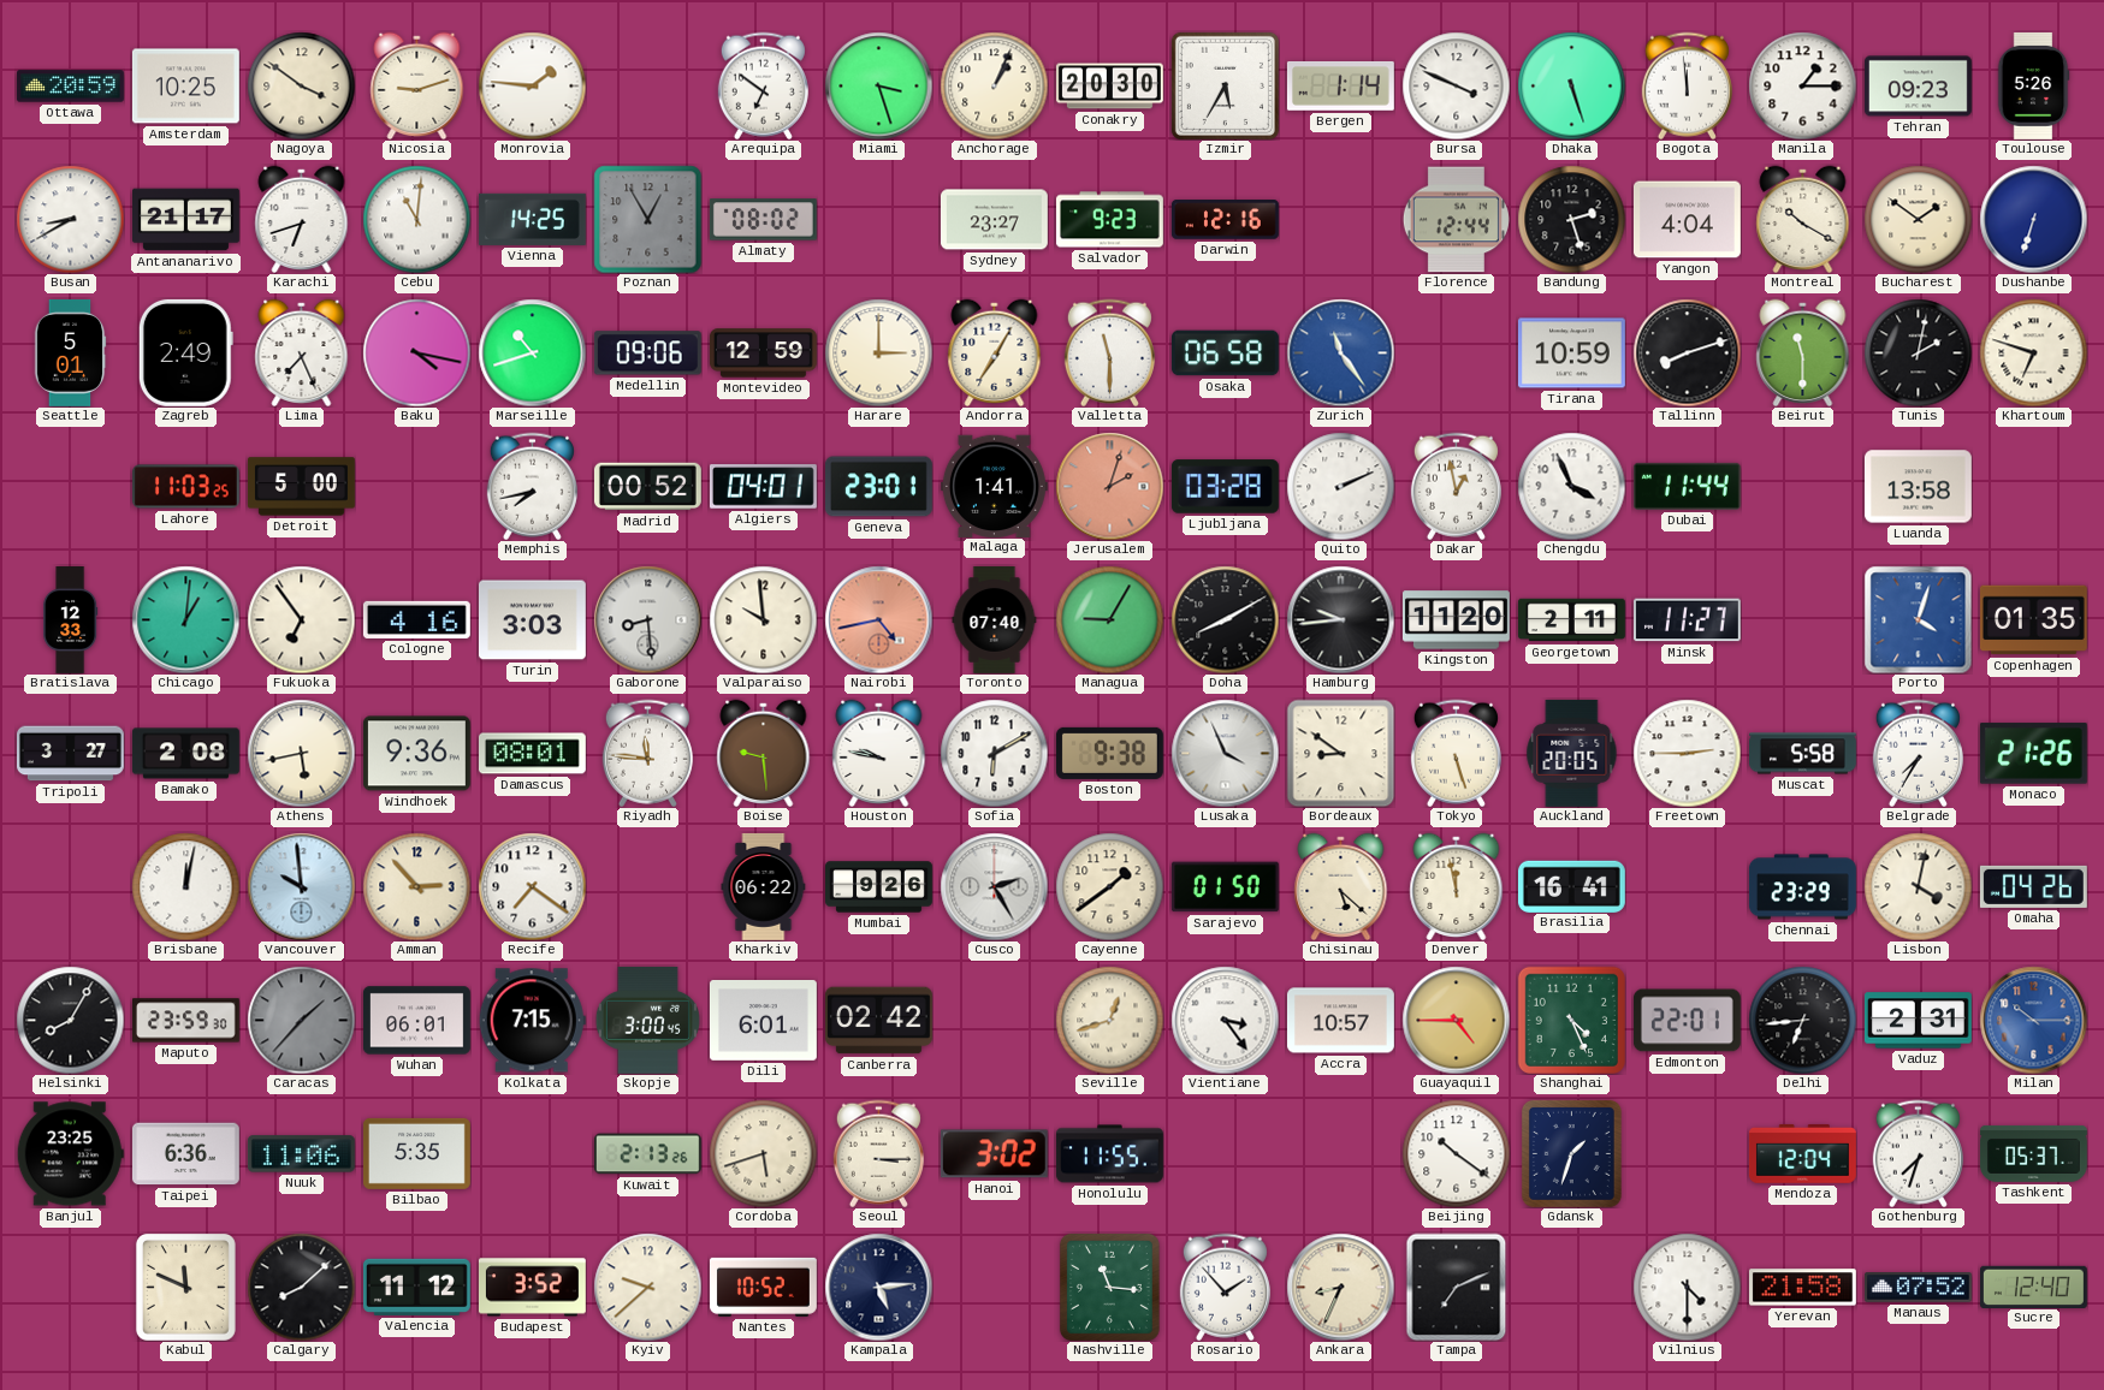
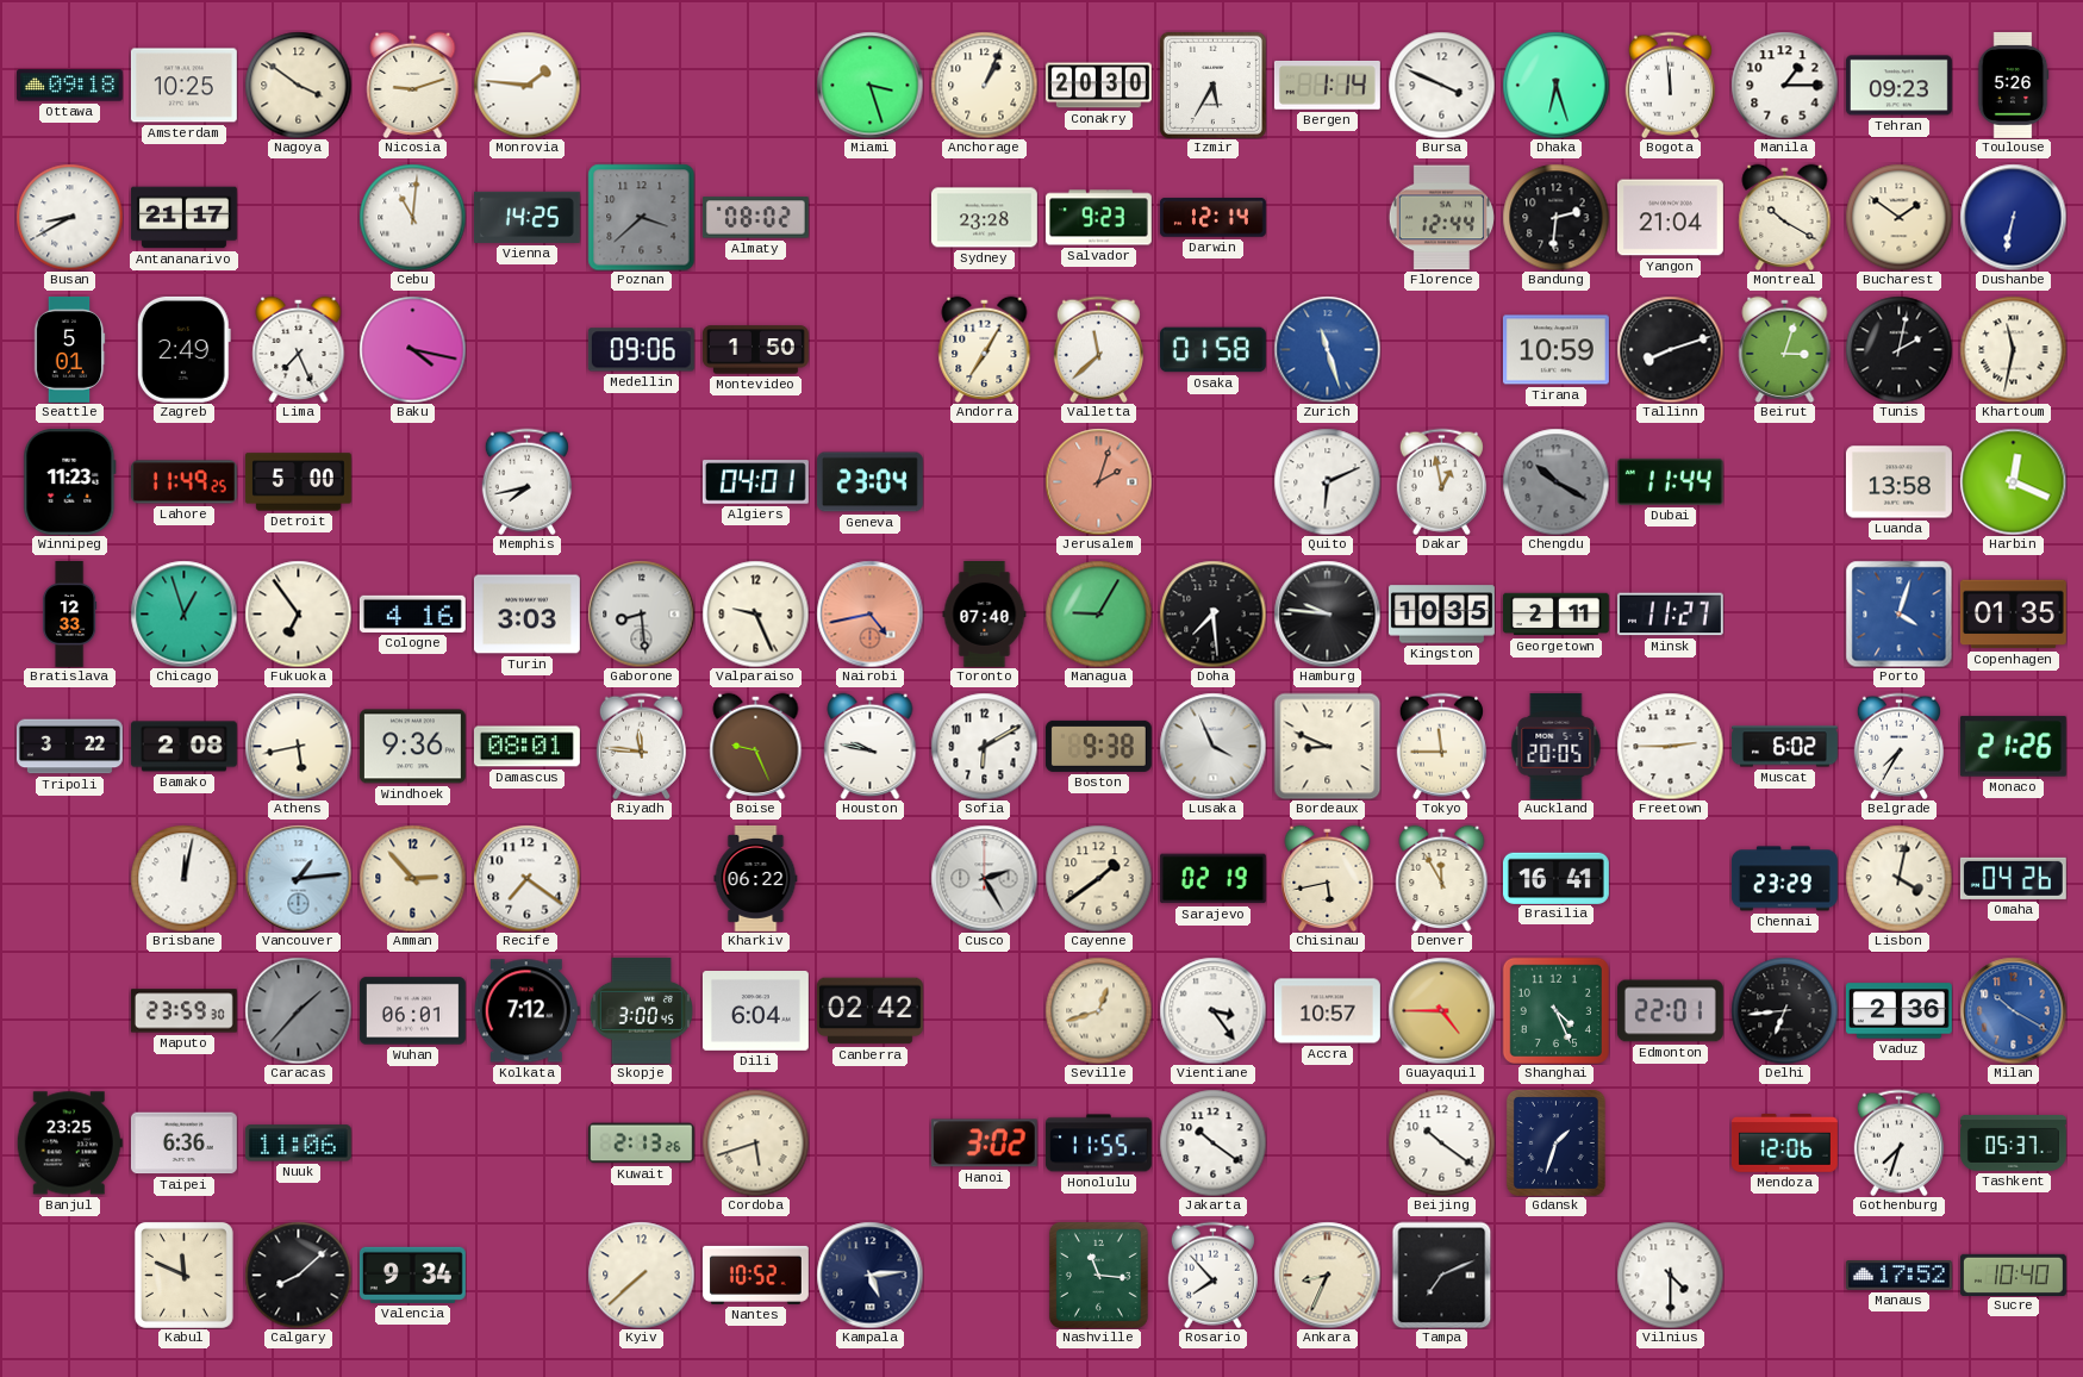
Ottawa: 20:59 -> 09:18
Arequipa: 6:51 -> none
Dhaka: 5:27 -> 6:27
Karachi: 6:42 -> none
Poznan: 12:55 -> 3:38
Sydney: 23:27 -> 23:28
Darwin: 12:16 -> 12:14
Bandung: 2:27 -> 2:31
Yangon: 4:04 -> 21:04
Dushanbe: 6:33 -> 6:32
Marseille: 10:42 -> none
Montevideo: 12:59 -> 1:50
Harare: 3:00 -> none
Valletta: 11:30 -> 11:38
Osaka: 06:58 -> 01:58
Zurich: 11:24 -> 11:27
Beirut: 11:30 -> 3:03
Khartoum: 6:48 -> 11:32
Winnipeg: none -> 11:23
Lahore: 11:03 -> 11:49
Madrid: 00:52 -> none
Geneva: 23:01 -> 23:04
Malaga: 1:41 -> none
Ljubljana: 03:28 -> none
Quito: 2:11 -> 6:11
Chengdu: 3:56 -> 10:20
Chengdu dial: white -> grey
Harbin: none -> 12:19
Chicago: 1:01 -> 12:57
Valparaiso: 9:59 -> 9:26
Doha: 8:10 -> 7:29
Hamburg: 9:44 -> 9:46
Kingston: 11:20 -> 10:35
Tripoli: 3:27 -> 3:22
Boise: 9:29 -> 9:26
Bordeaux: 8:51 -> 8:49
Tokyo: 5:27 -> 11:45
Muscat: 5:58 -> 6:02
Vancouver: 9:59 -> 1:14
Mumbai: 9:26 -> none
Sarajevo: 01:50 -> 02:19
Chisinau: 5:22 -> 5:43
Denver: 11:58 -> 11:55
Helsinki: 8:05 -> none
Kolkata: 7:15 -> 7:12
Dili: 6:01 -> 6:04
Vaduz: 2:31 -> 2:36
Milan: 10:15 -> 10:20
Bilbao: 5:35 -> none
Seoul: 3:15 -> none
Jakarta: none -> 10:21
Mendoza: 12:04 -> 12:06
Valencia: 11:12 -> 9:34
Budapest: 3:52 -> none
Kyiv: 9:38 -> 7:38
Rosario: 1:53 -> 7:53
Yerevan: 21:58 -> none
Manaus: 07:52 -> 17:52
Sucre: 12:40 -> 10:40
